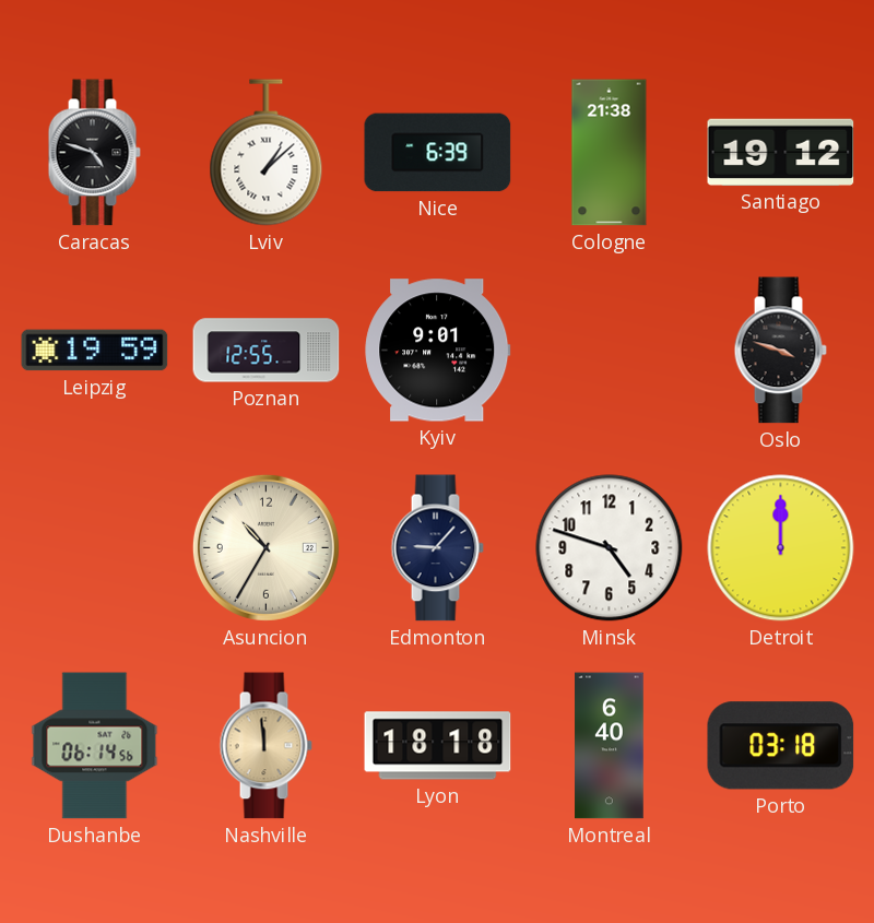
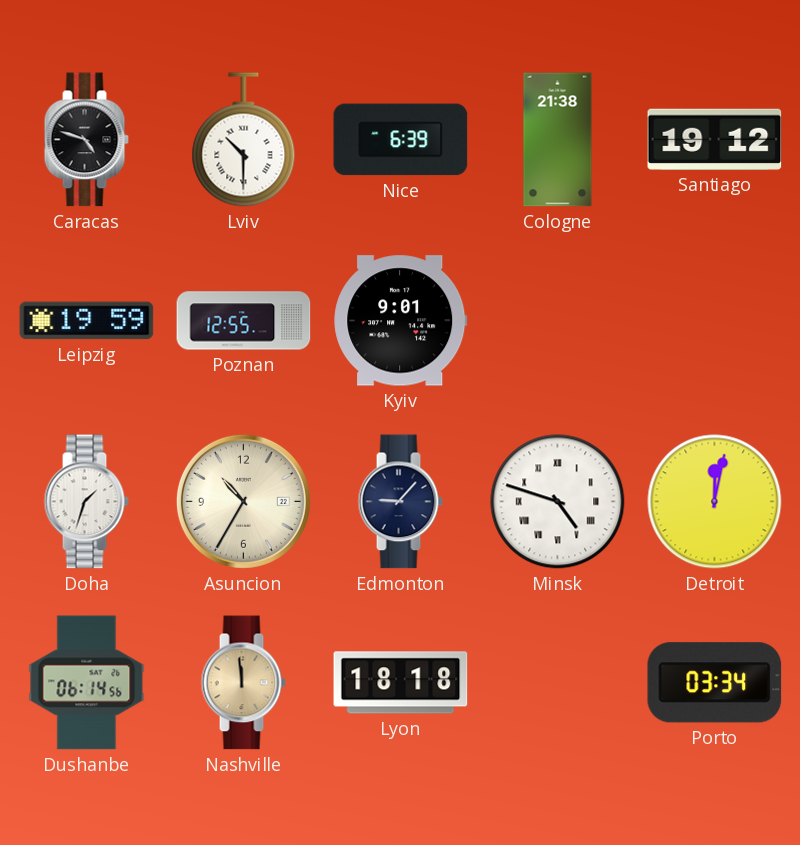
Lviv: 1:08 -> 10:30
Oslo: 3:48 -> none
Doha: none -> 1:33
Minsk numerals: Arabic -> Roman
Detroit: 12:00 -> 12:02
Montreal: 6:40 -> none
Porto: 03:18 -> 03:34
